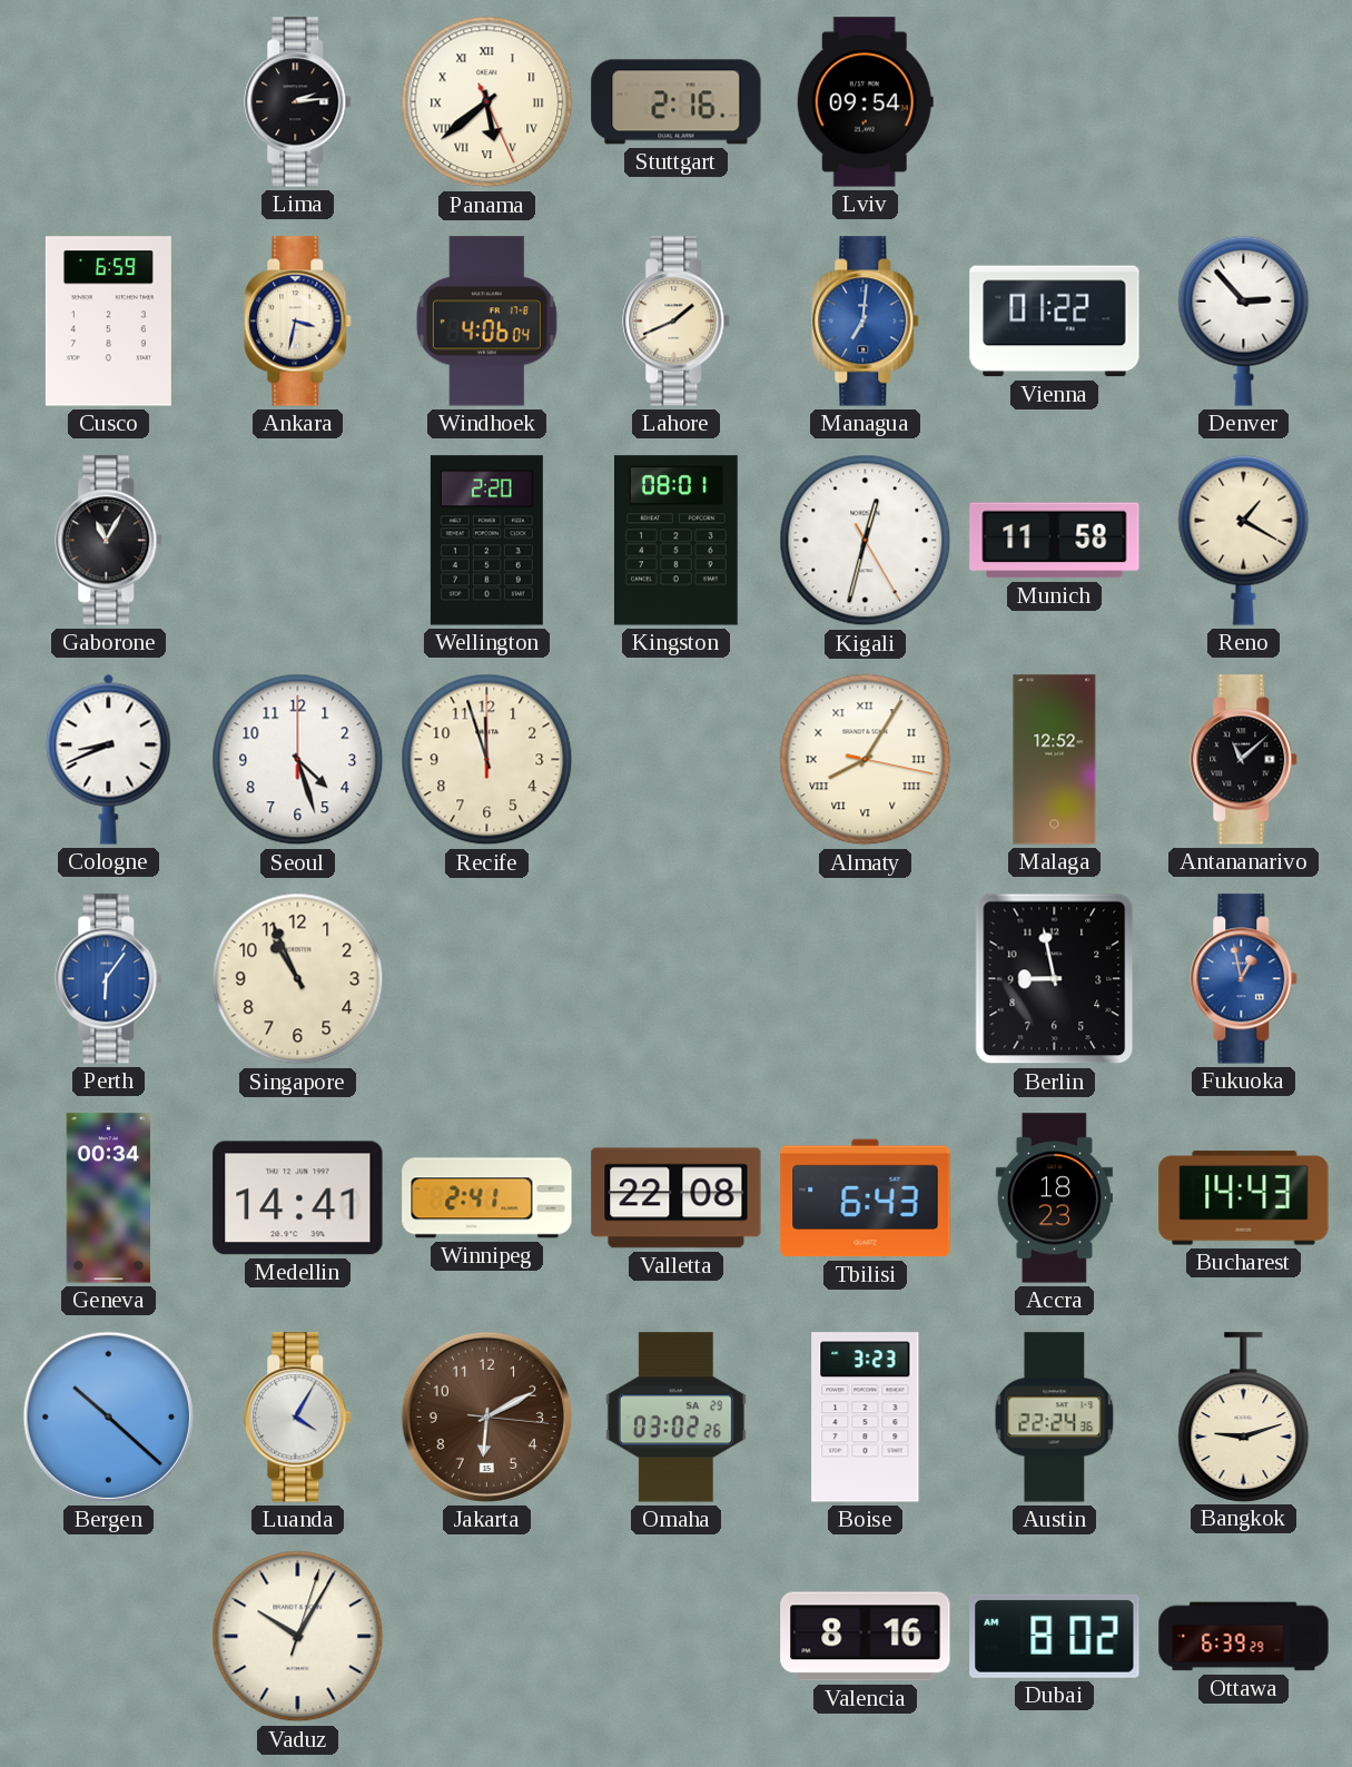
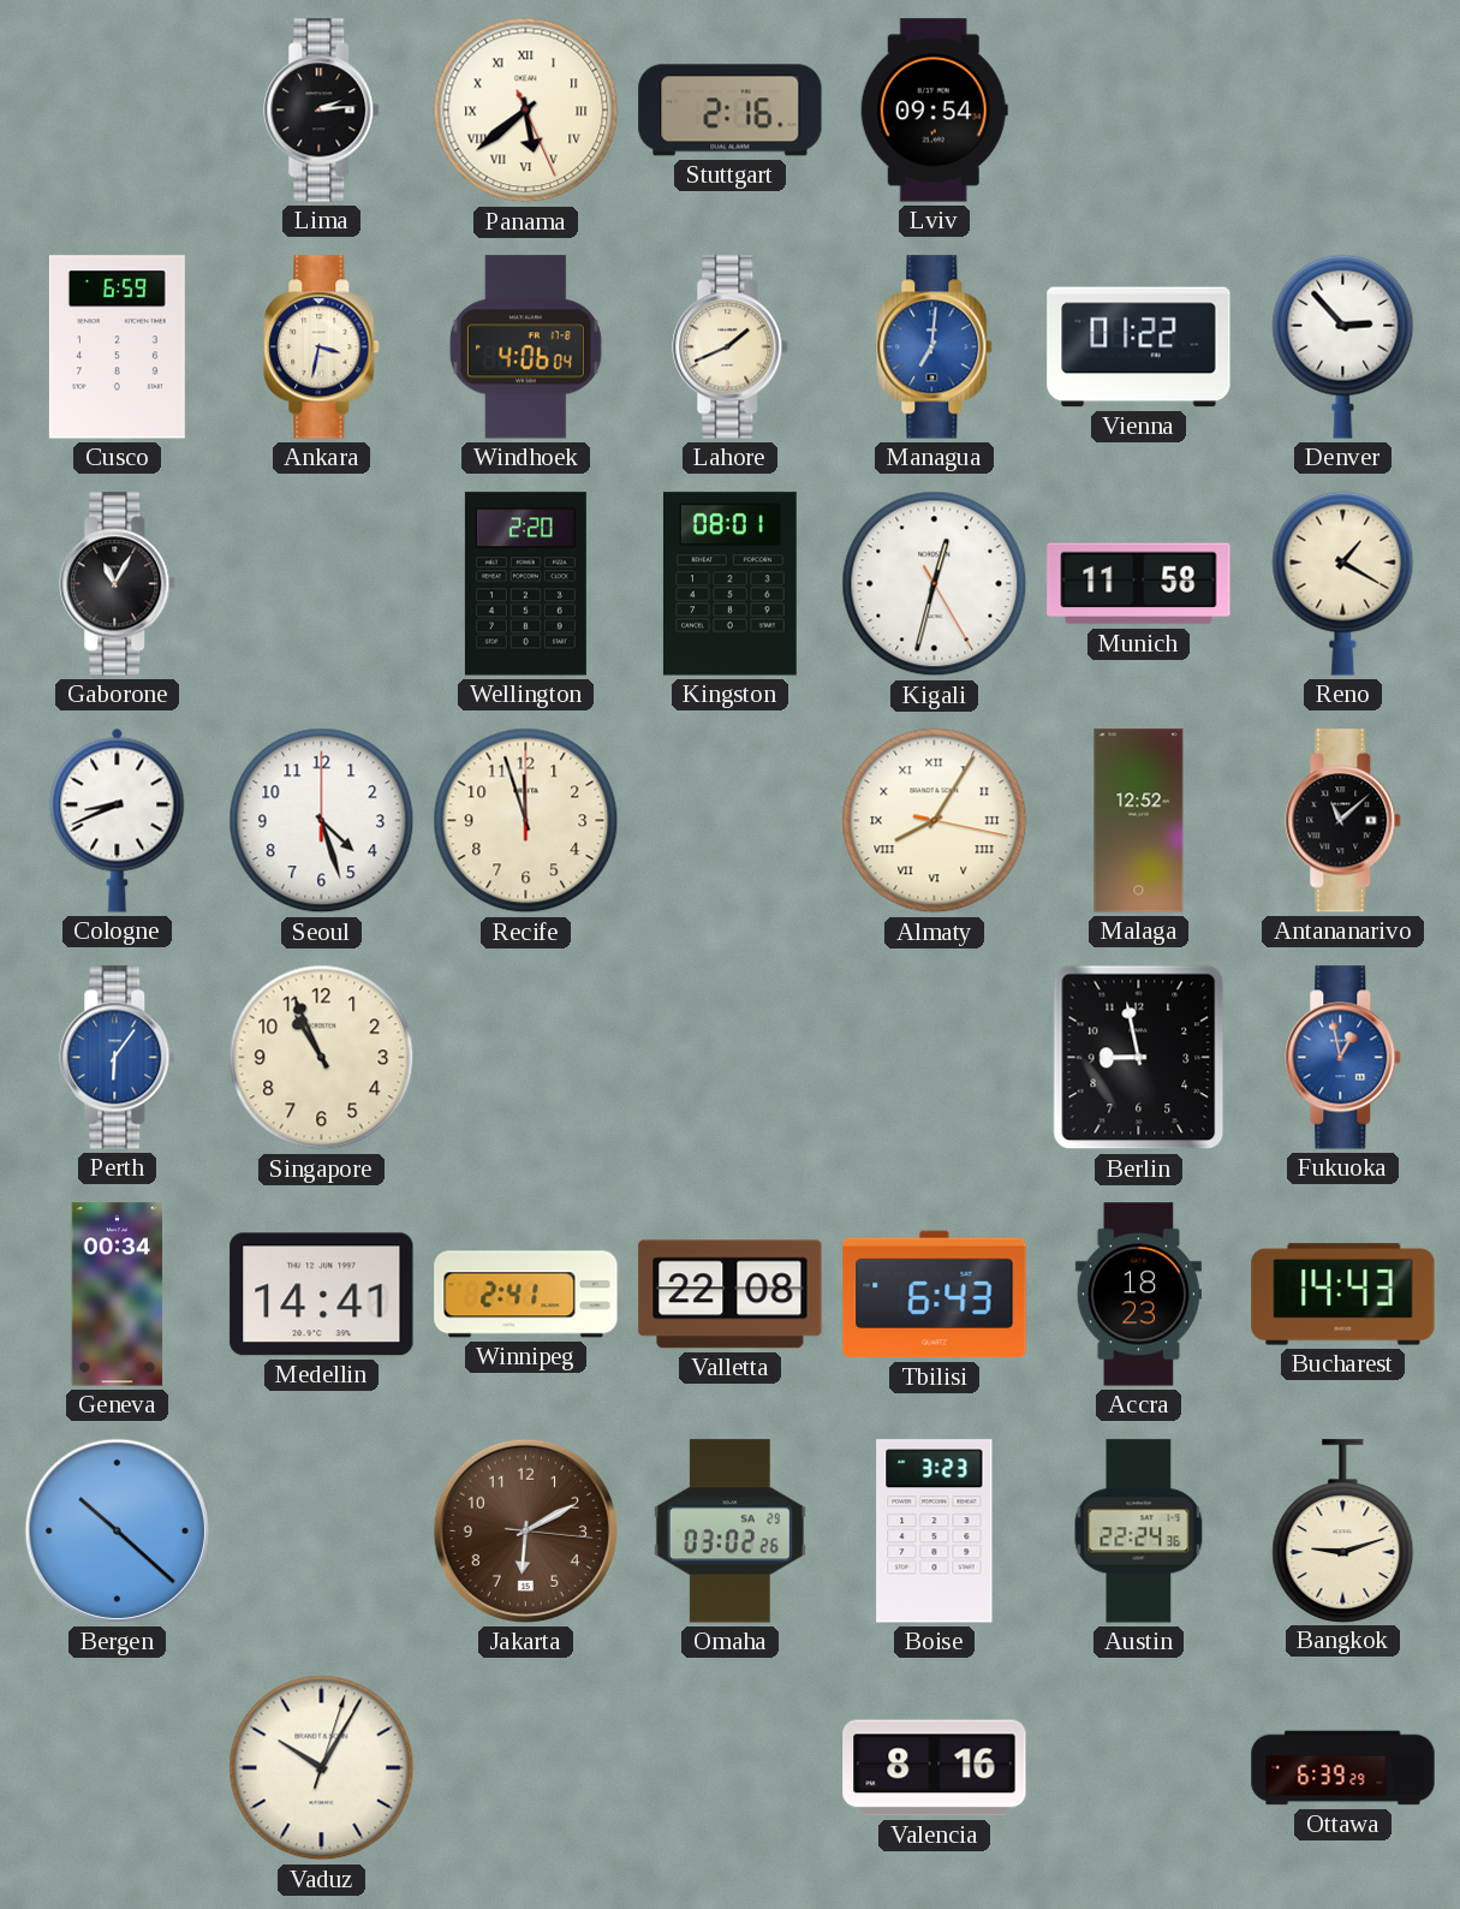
Luanda: 4:05 -> none
Dubai: 8:02 -> none
